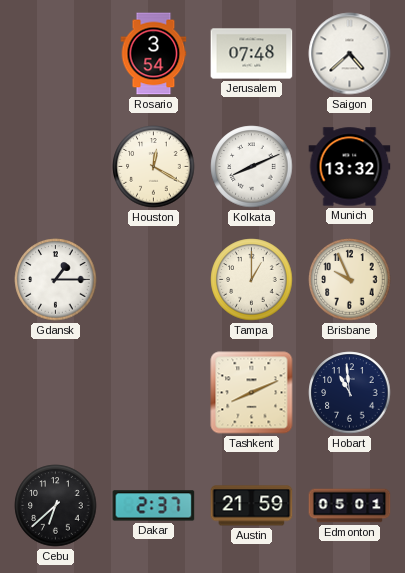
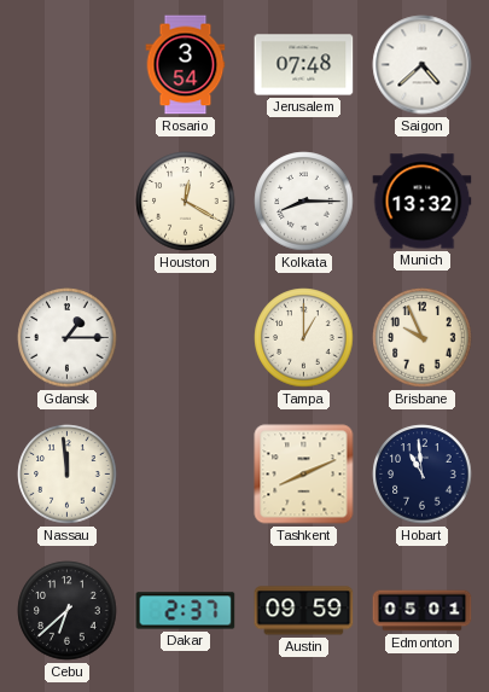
Kolkata: 8:11 -> 8:15
Nassau: none -> 11:59
Austin: 21:59 -> 09:59
